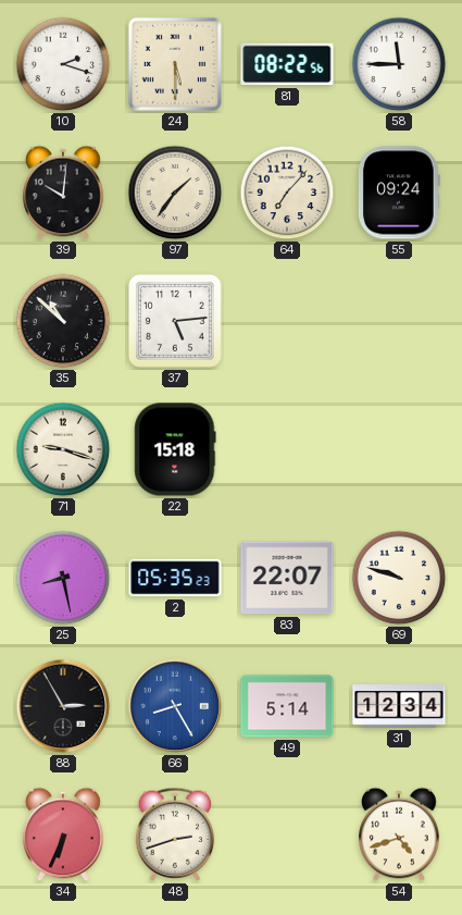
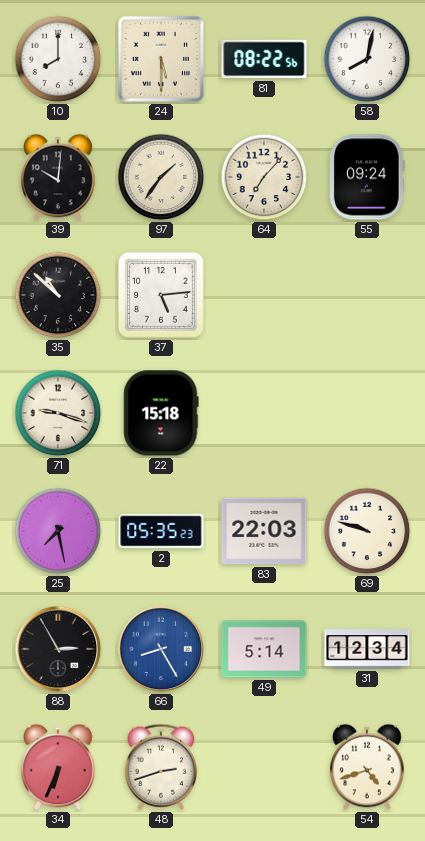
10: 2:18 -> 8:00
58: 11:45 -> 8:02
25: 8:28 -> 7:28
83: 22:07 -> 22:03
